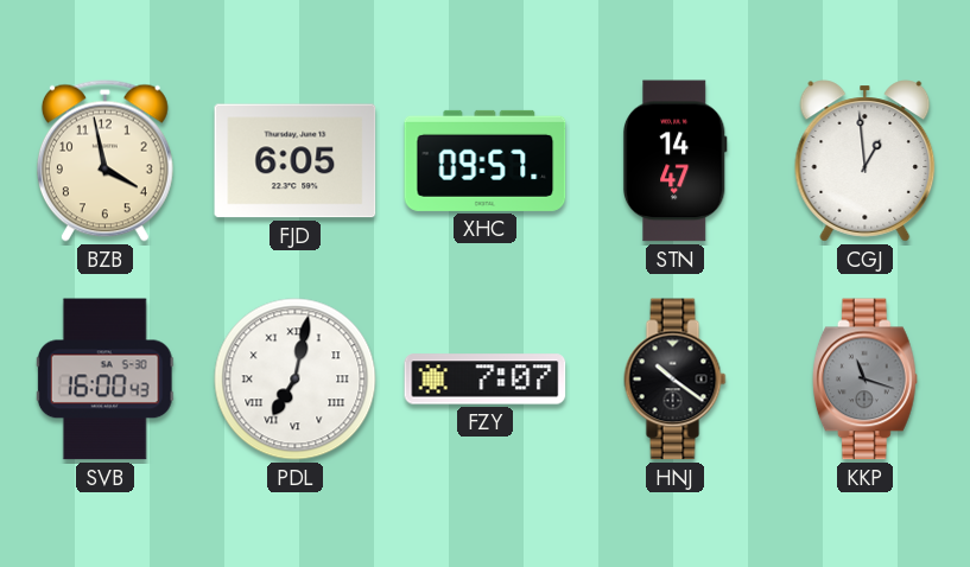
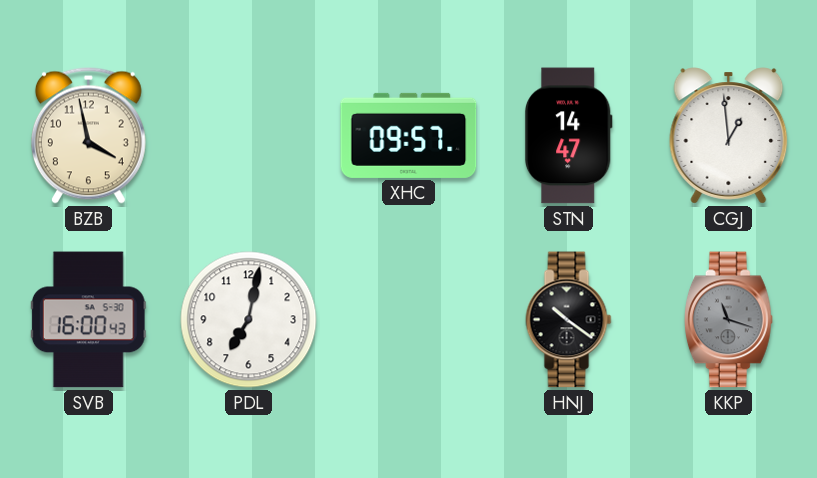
FJD: 6:05 -> none
PDL numerals: Roman -> Arabic
FZY: 7:07 -> none
